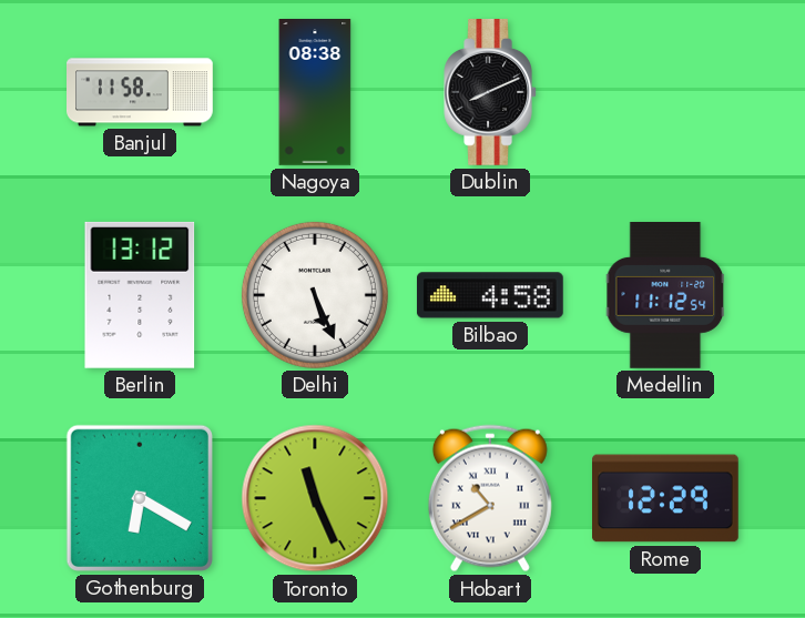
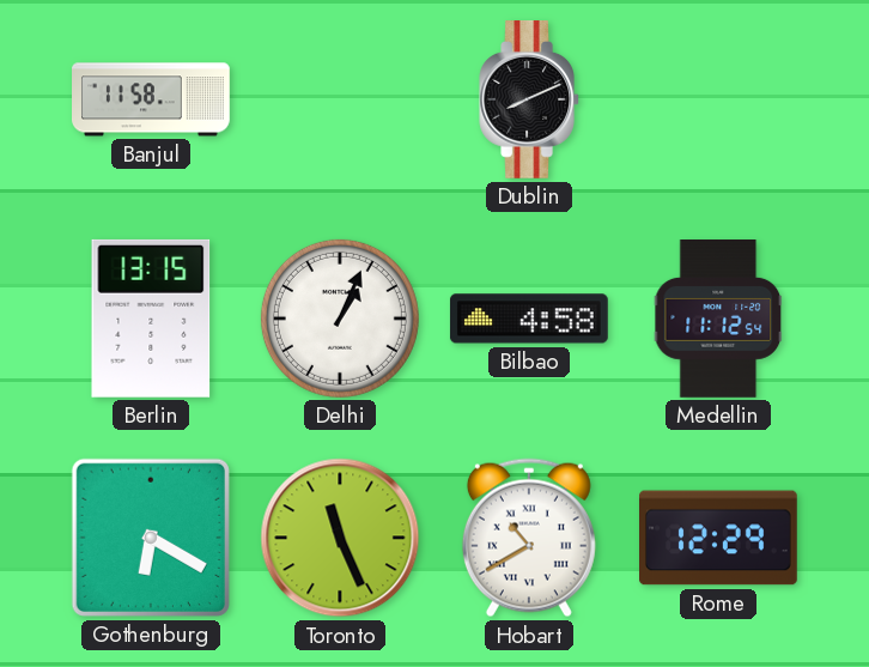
Nagoya: 08:38 -> none
Berlin: 13:12 -> 13:15
Delhi: 5:26 -> 1:04
